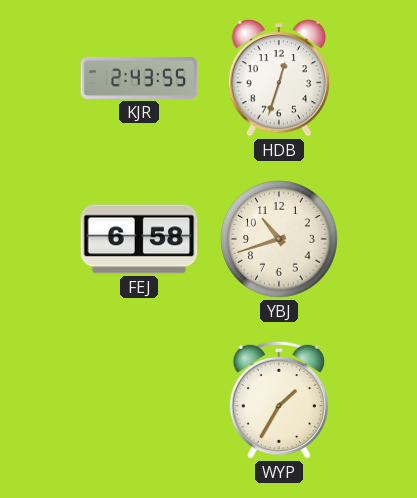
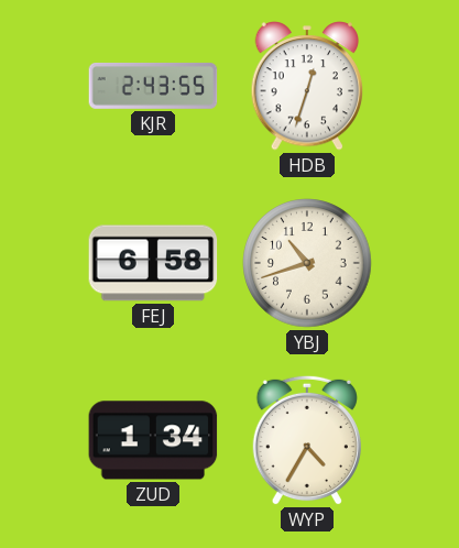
ZUD: none -> 1:34
WYP: 1:35 -> 4:35
